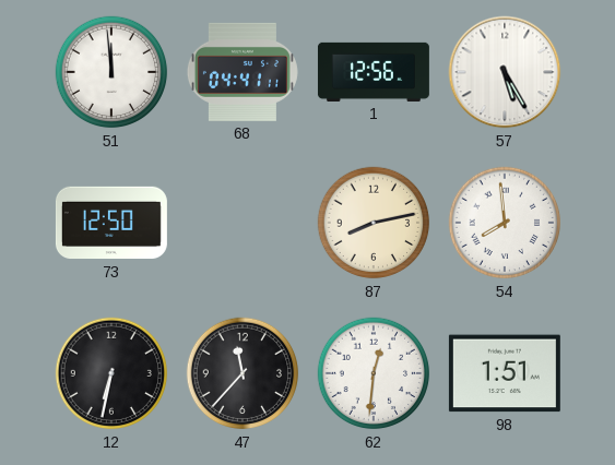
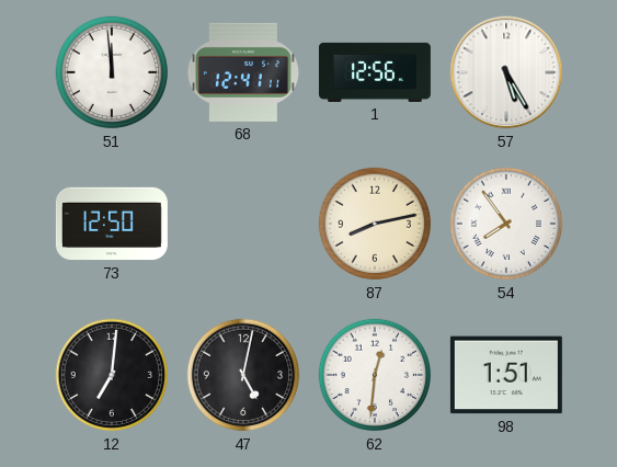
68: 04:41 -> 12:41
54: 7:59 -> 7:54
12: 6:32 -> 7:01
47: 11:37 -> 5:02
